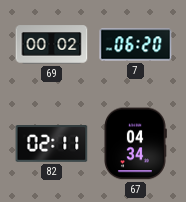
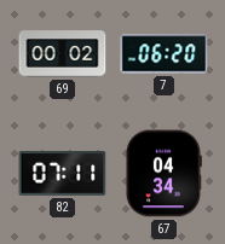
82: 02:11 -> 07:11
